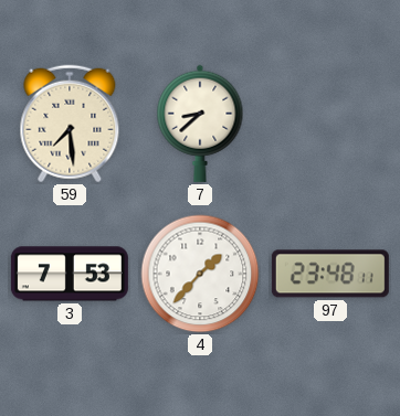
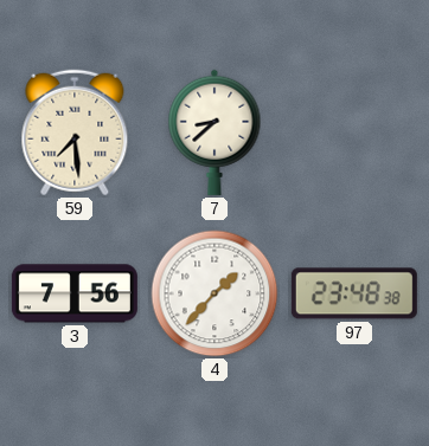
3: 7:53 -> 7:56
97: 23:48:11 -> 23:48:38
